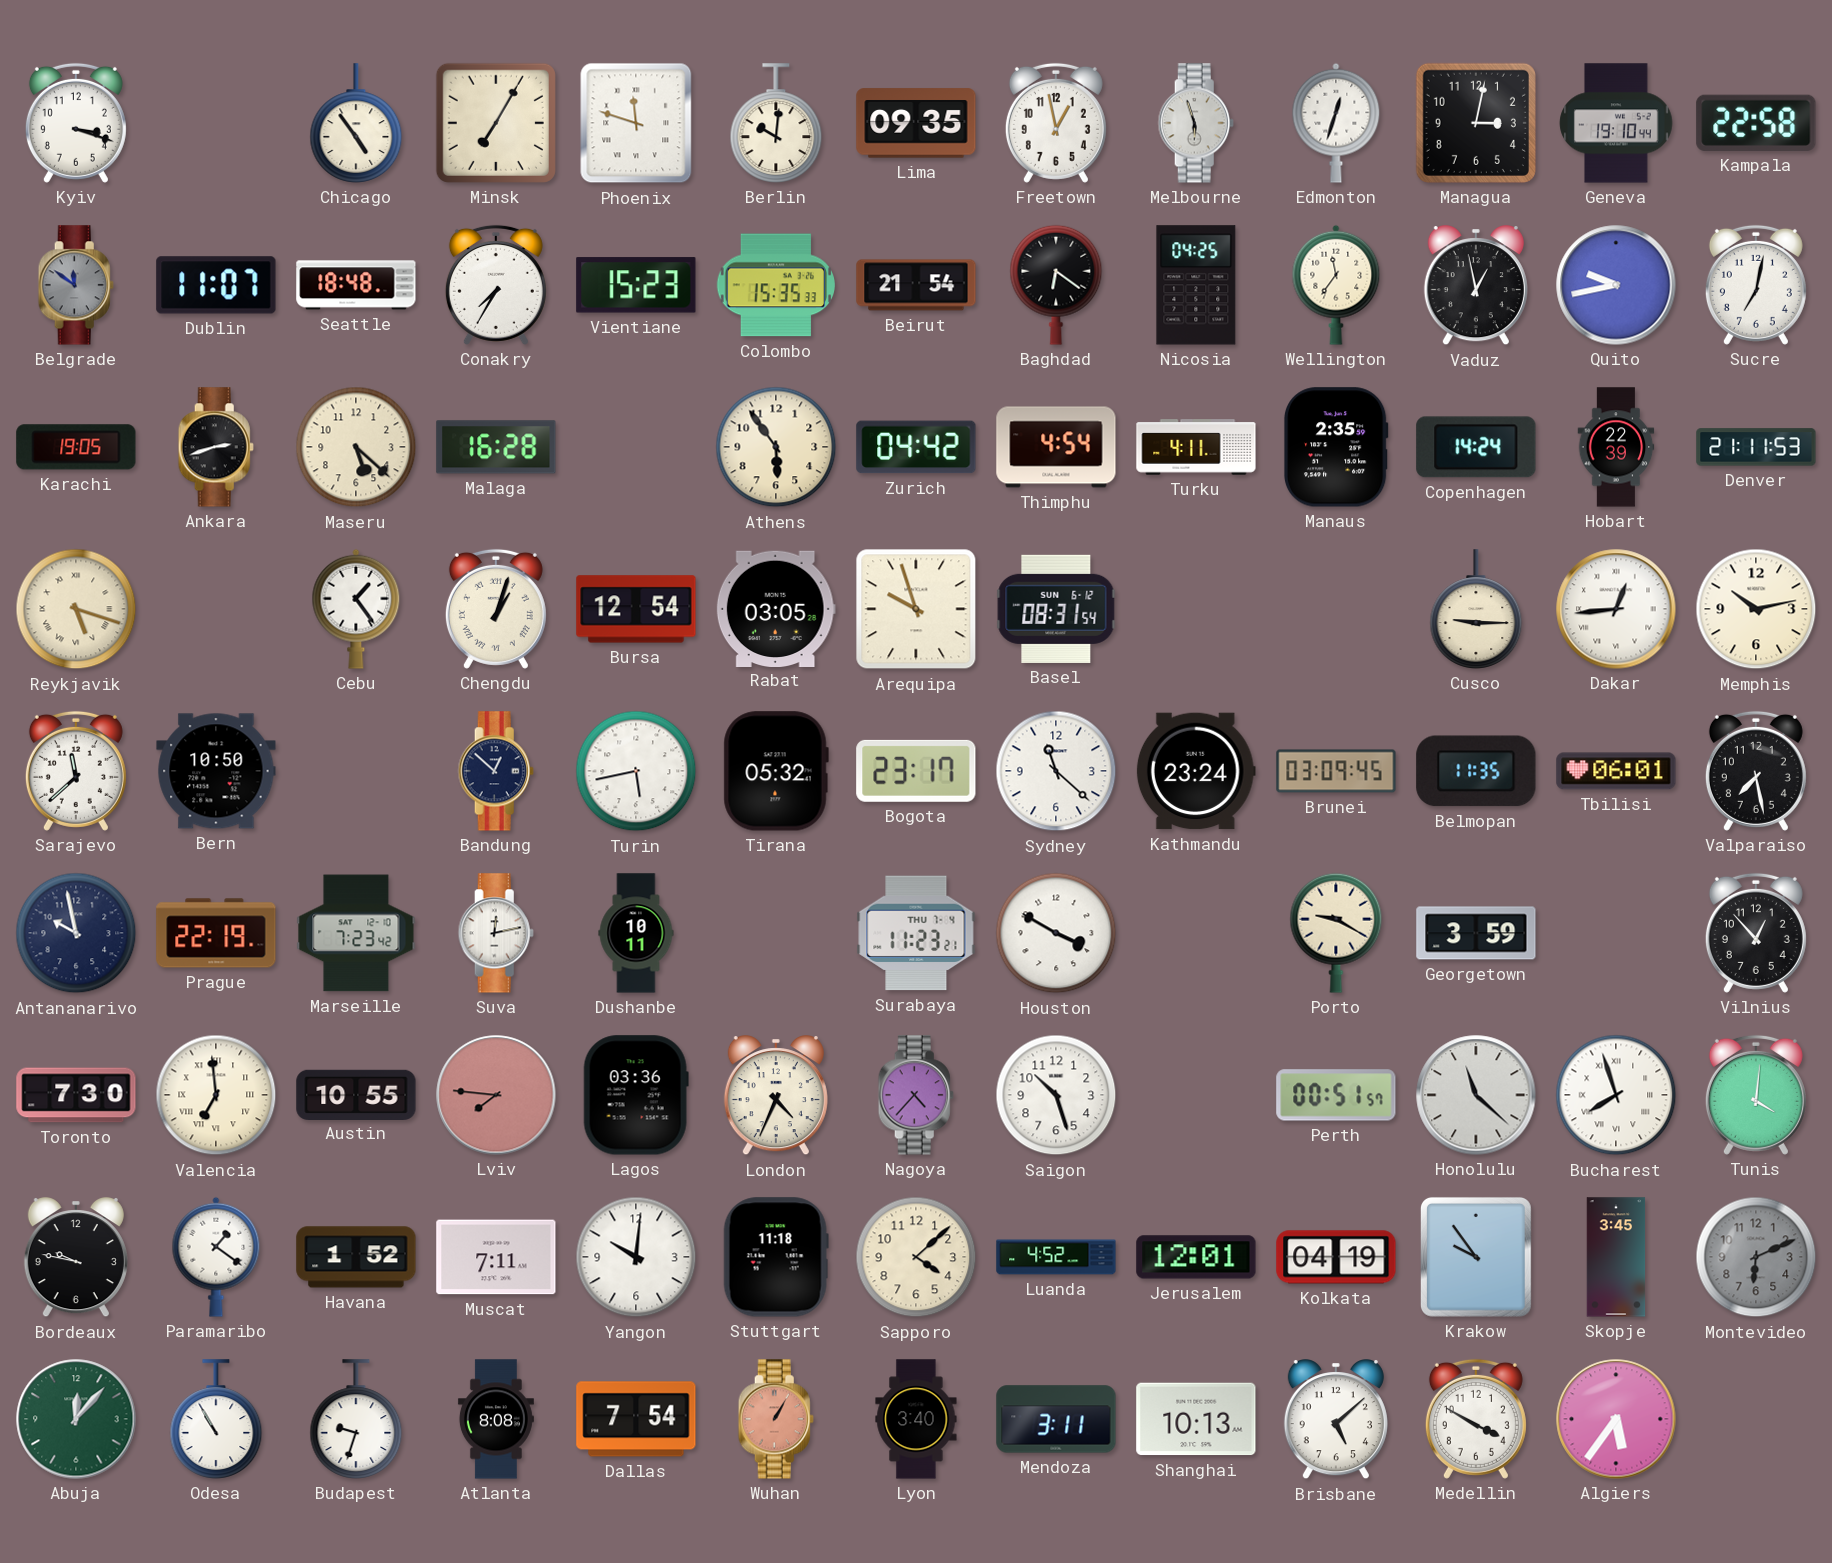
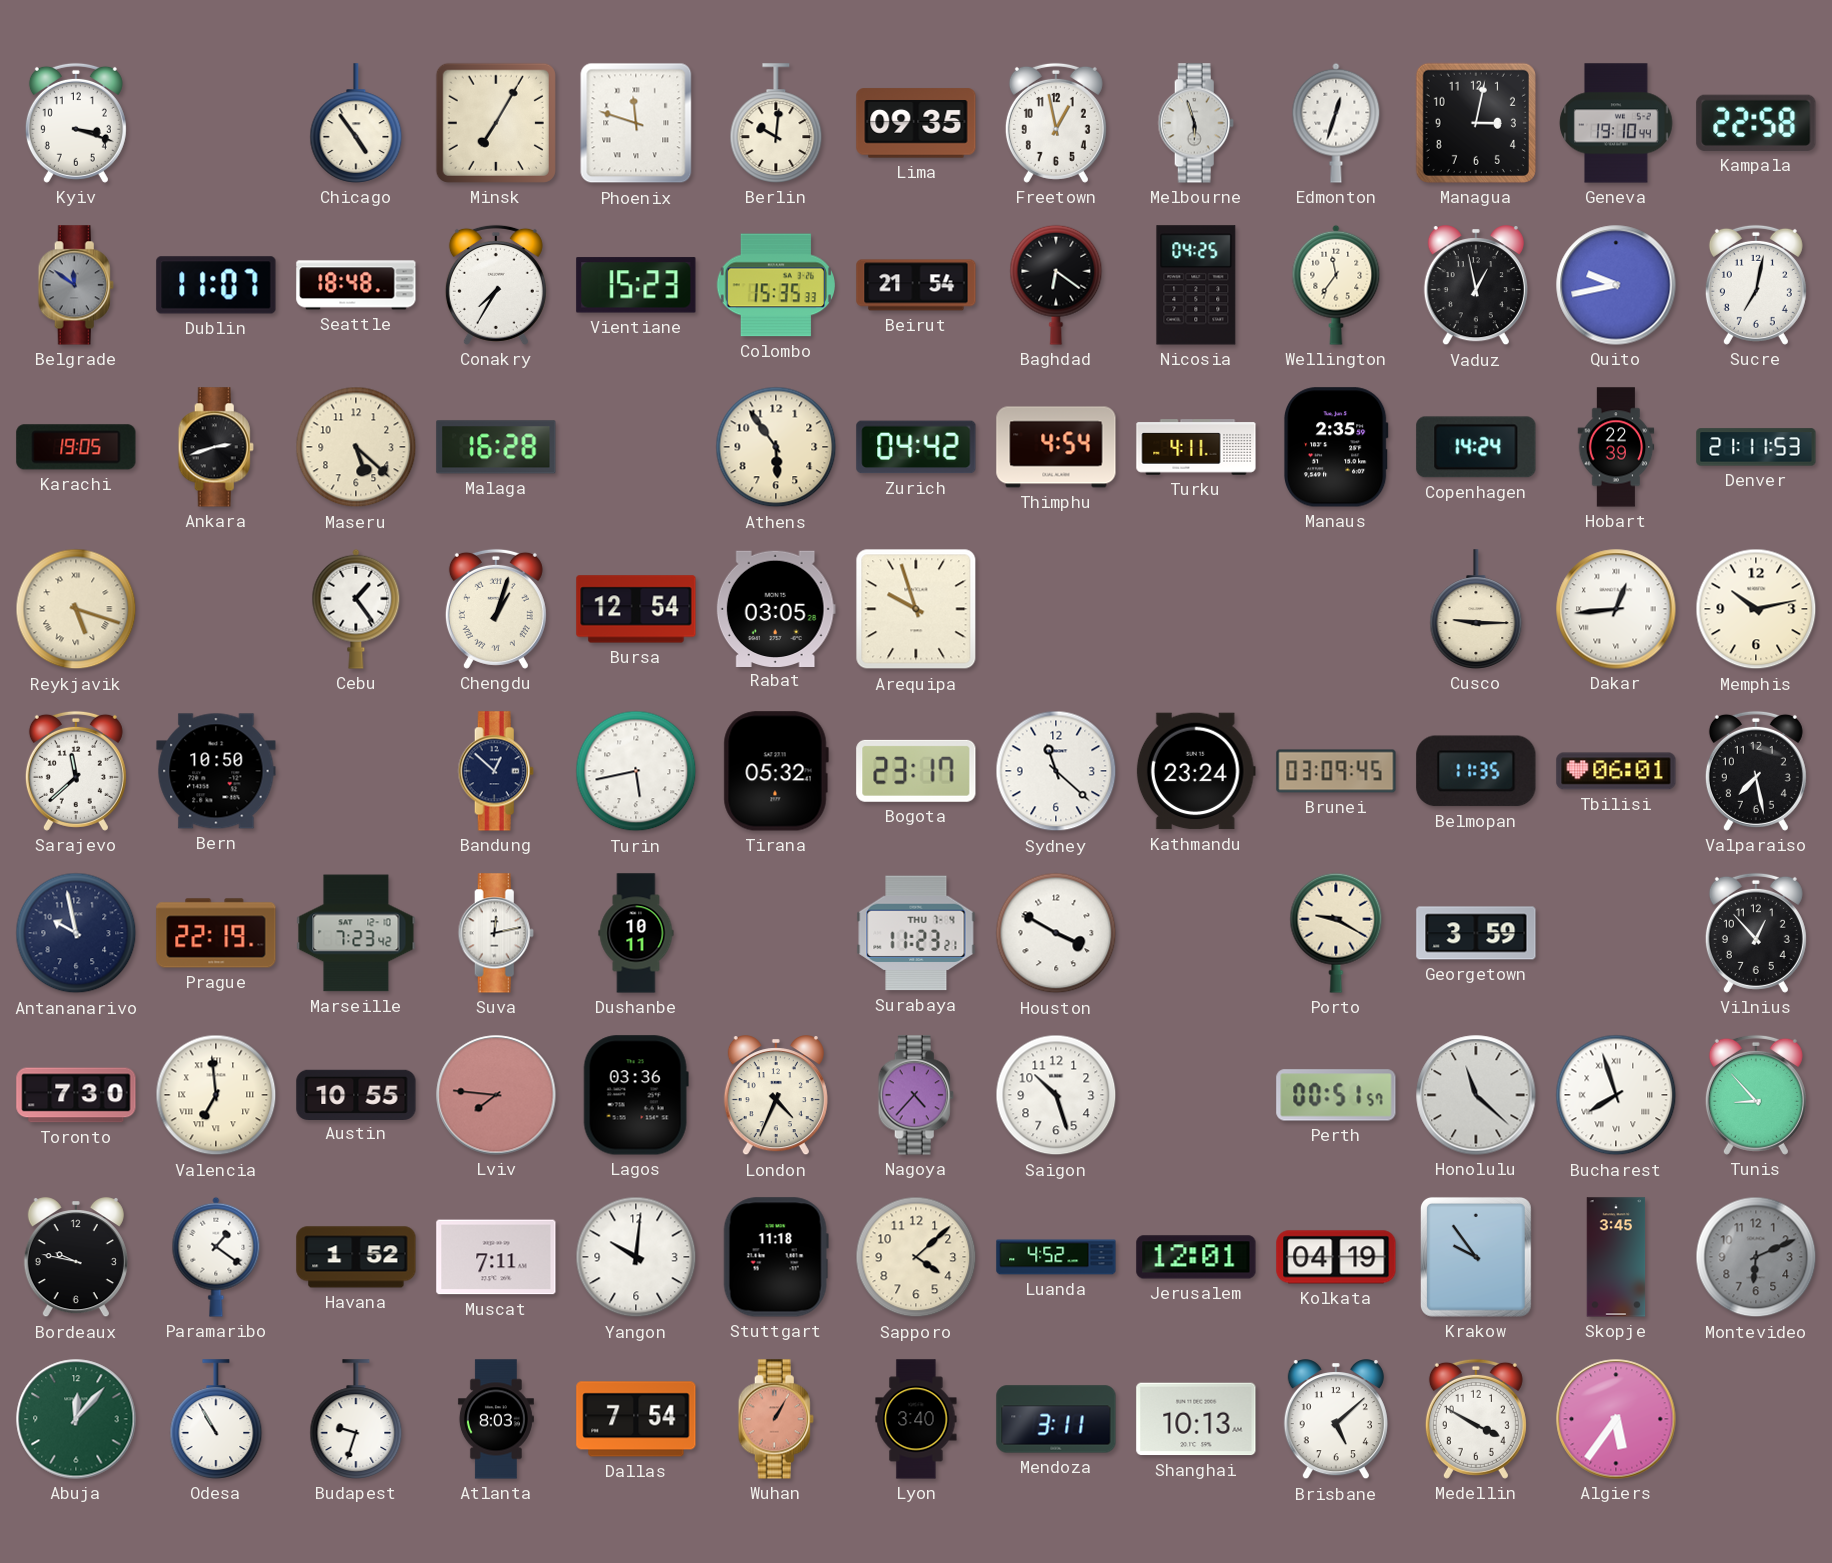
Basel: 08:31 -> none
Tunis: 4:01 -> 8:53
Atlanta: 8:08 -> 8:03
